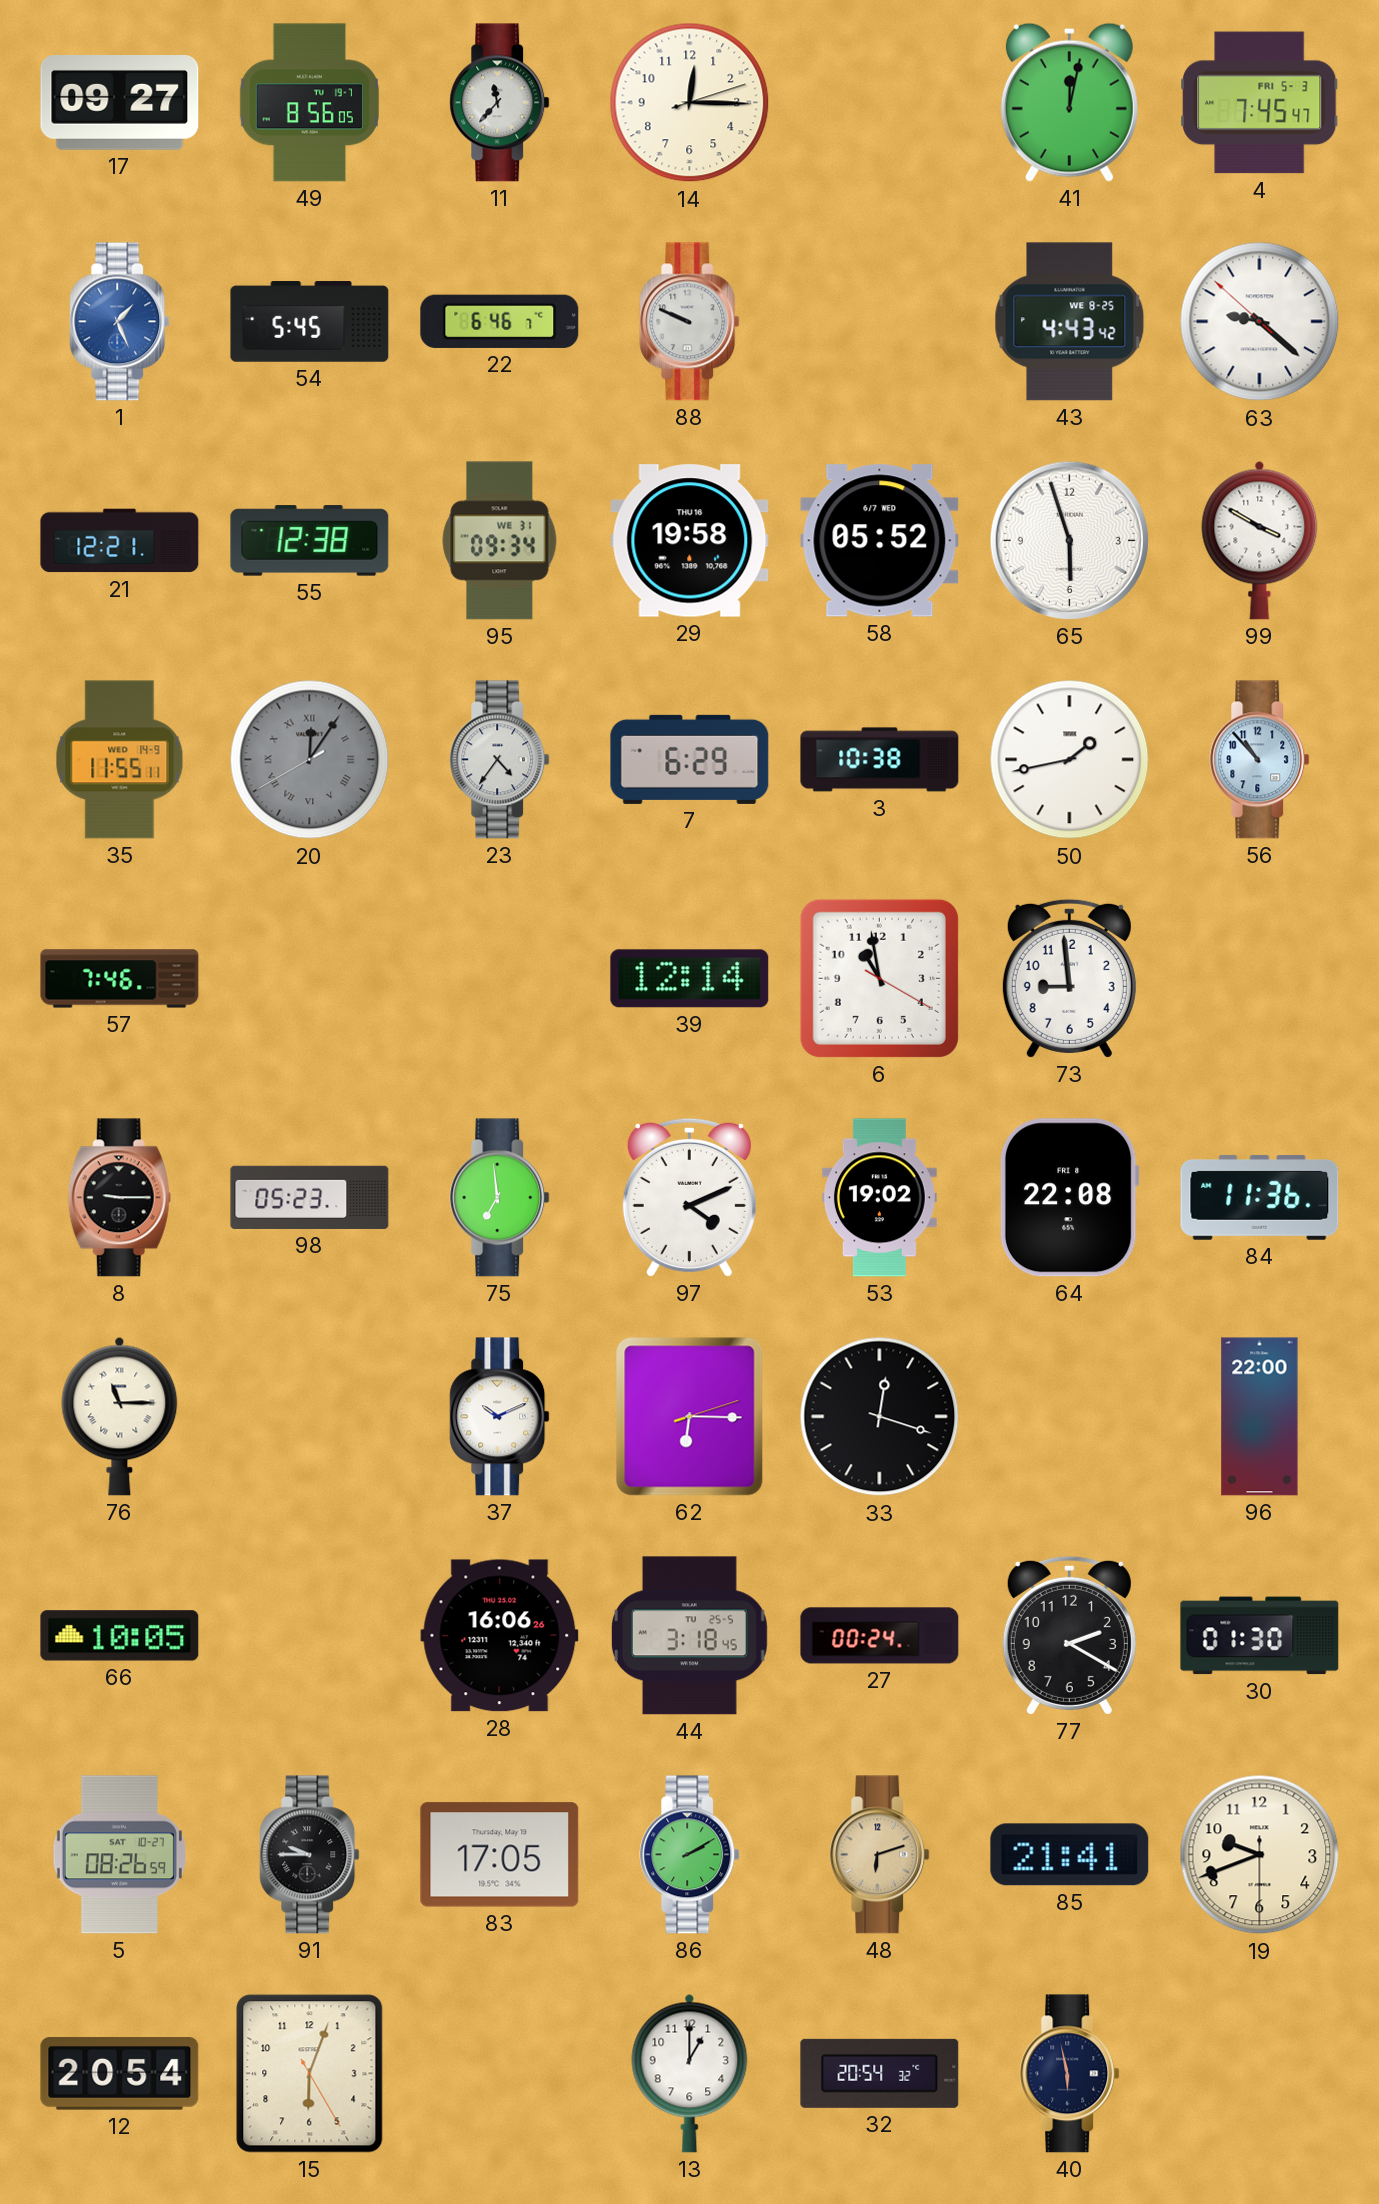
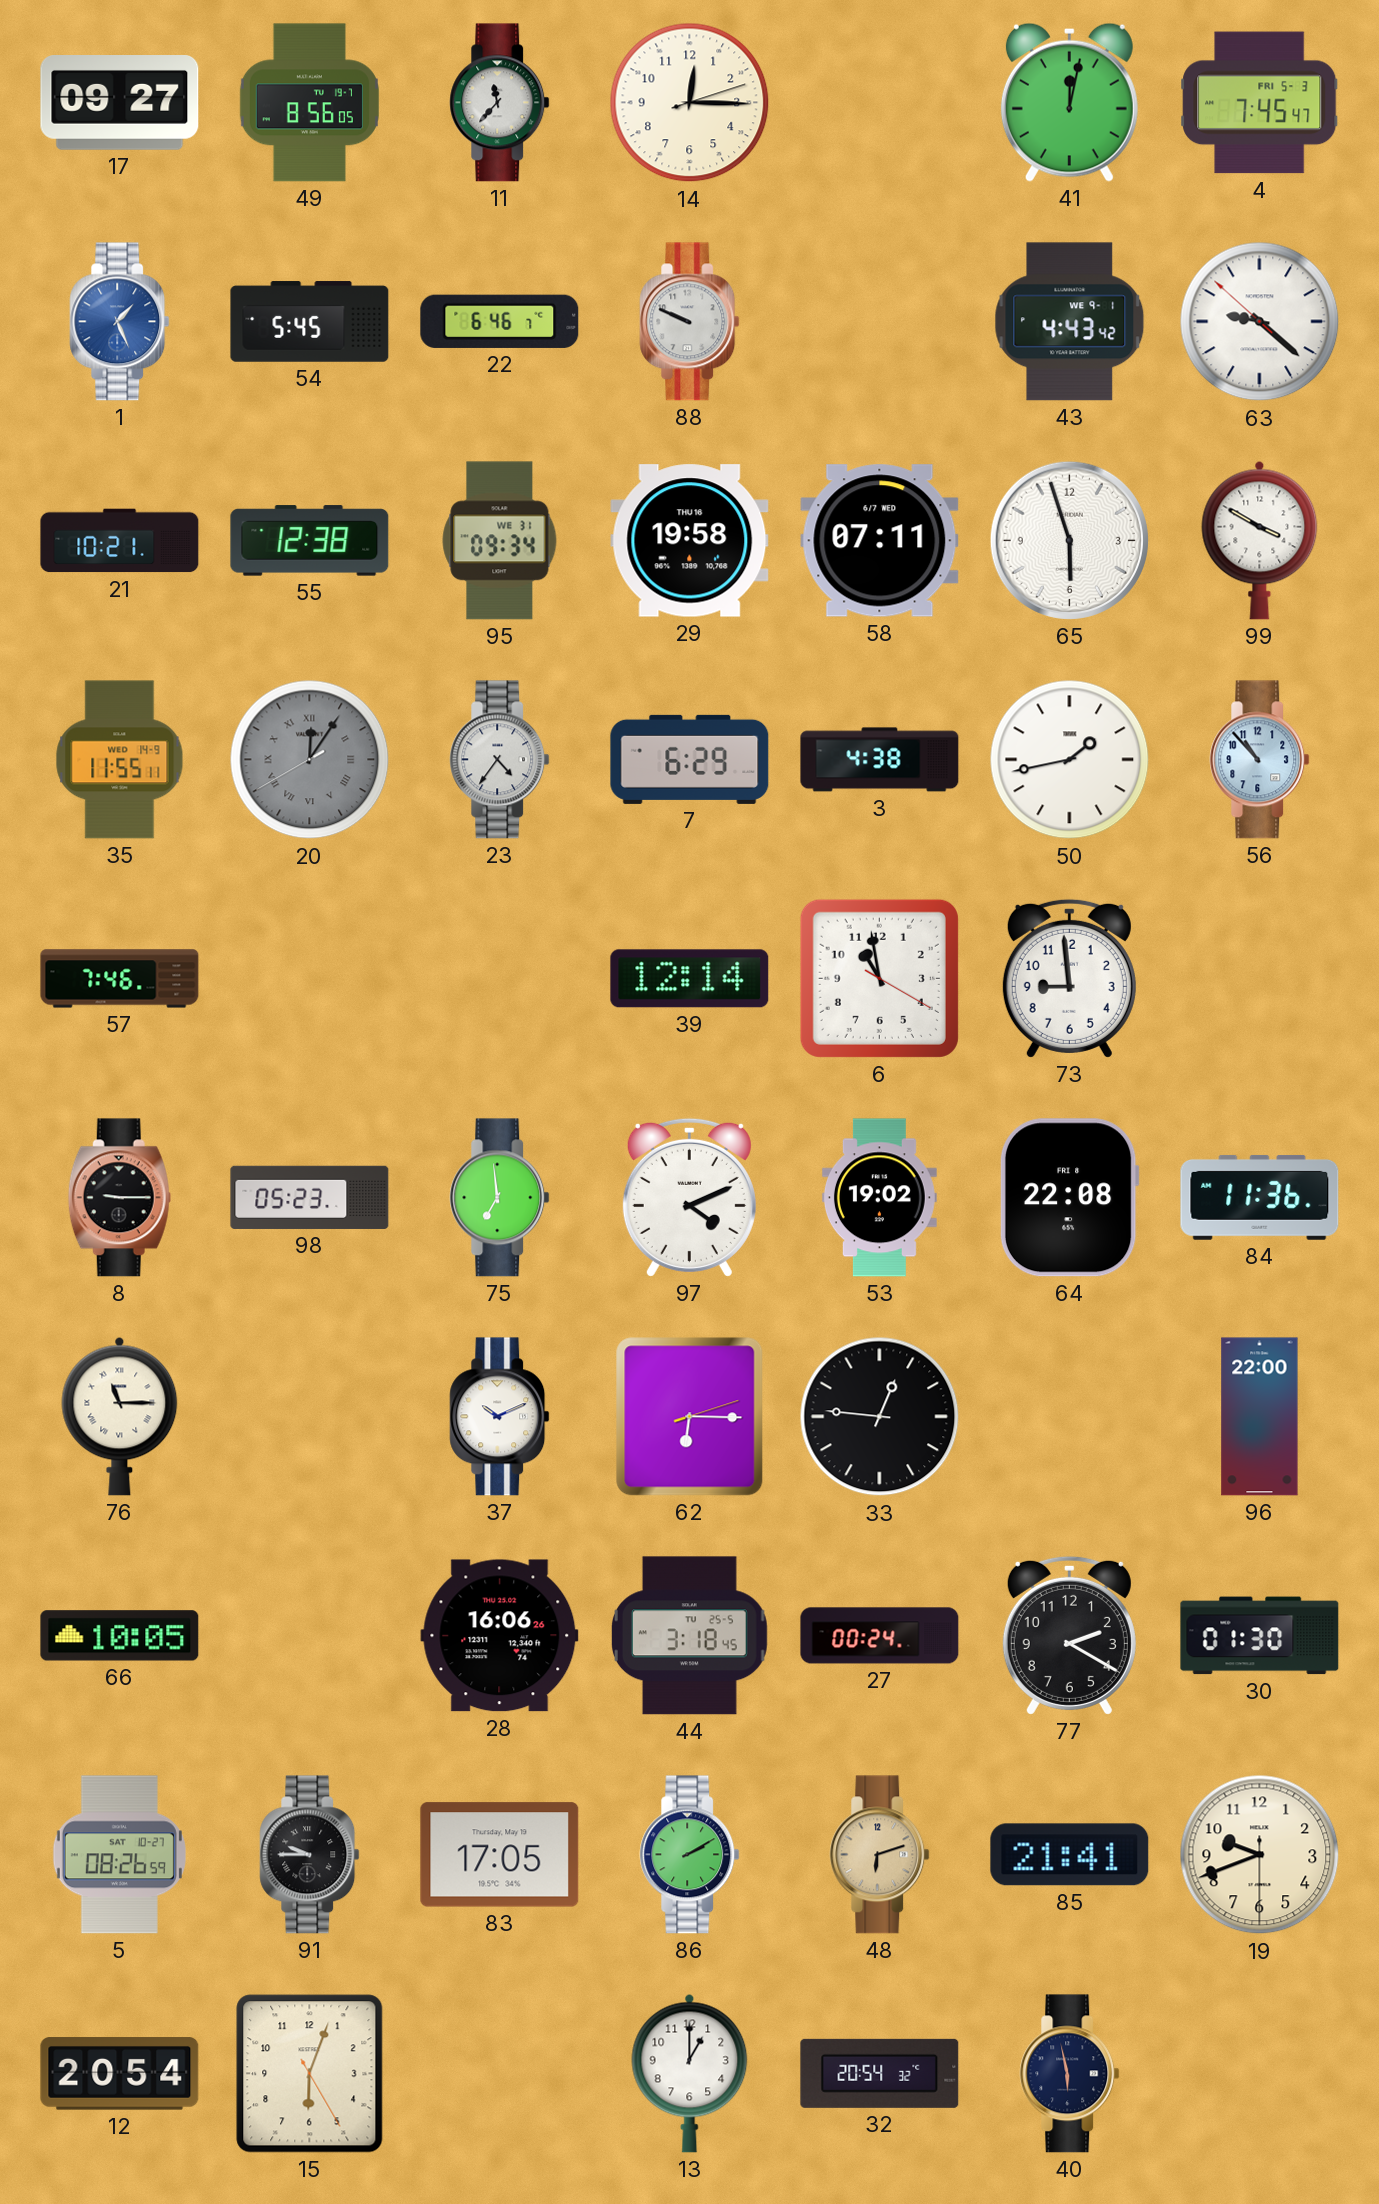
43 date: WE 8-25 -> WE 9-1
21: 12:21 -> 10:21
58: 05:52 -> 07:11
3: 10:38 -> 4:38
33: 12:18 -> 12:46
